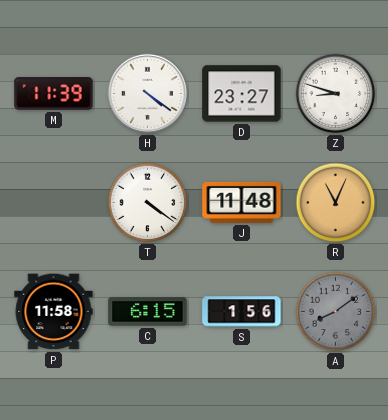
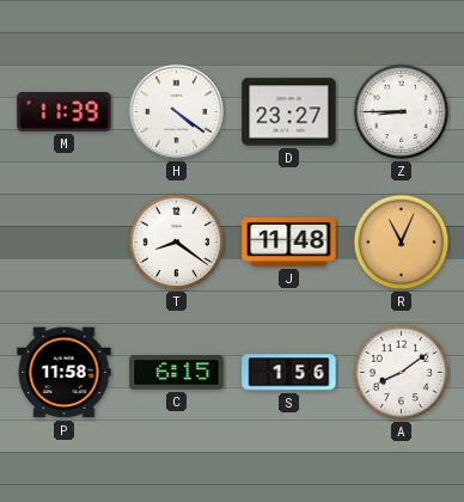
Z: 8:48 -> 8:45
T: 4:21 -> 8:21
A dial: grey -> white
